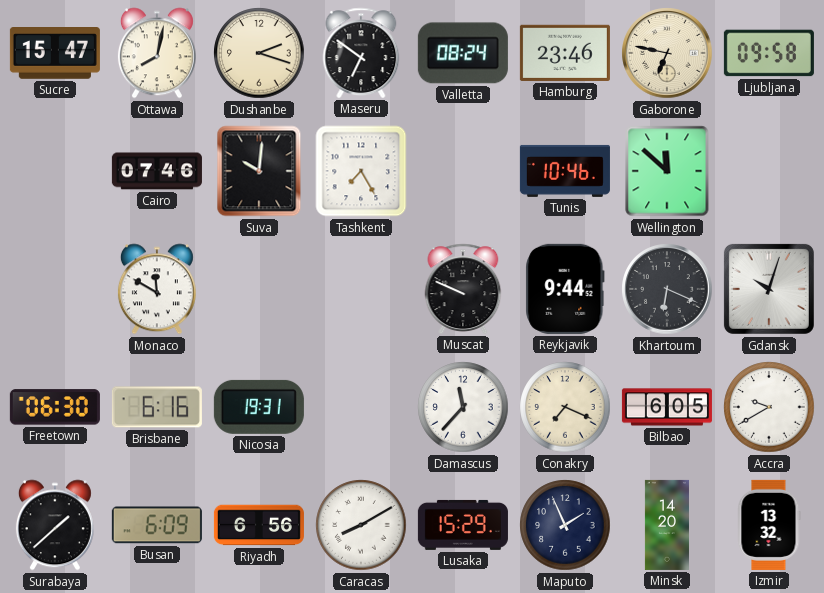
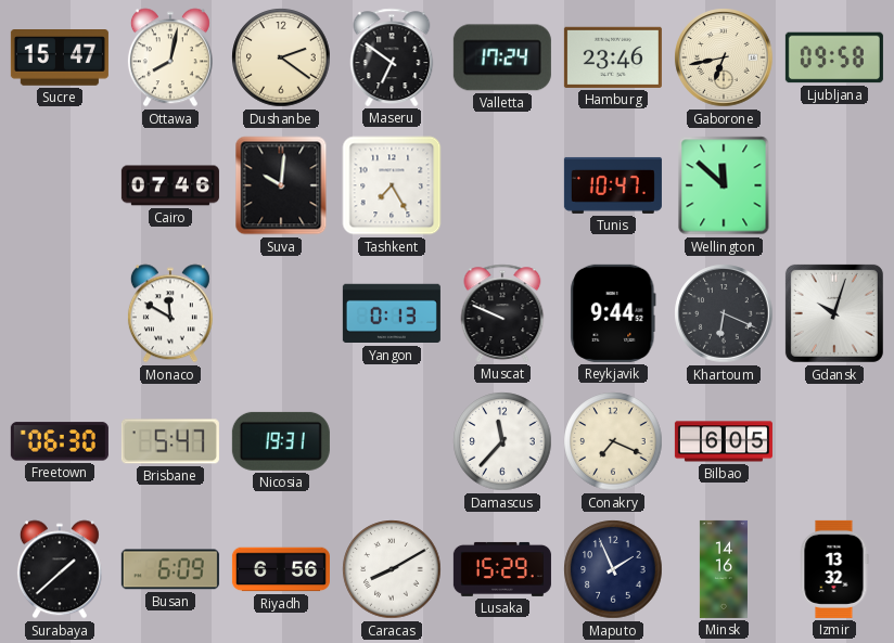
Dushanbe: 2:18 -> 2:21
Valletta: 08:24 -> 17:24
Gaborone: 6:47 -> 6:43
Tunis: 10:46 -> 10:47
Yangon: none -> 0:13
Brisbane: 6:16 -> 5:47
Accra: 9:40 -> none
Minsk: 14:20 -> 14:16
